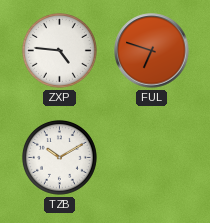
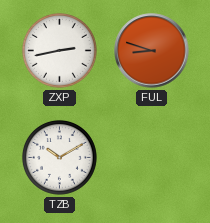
ZXP: 4:46 -> 2:43
FUL: 6:48 -> 8:48
